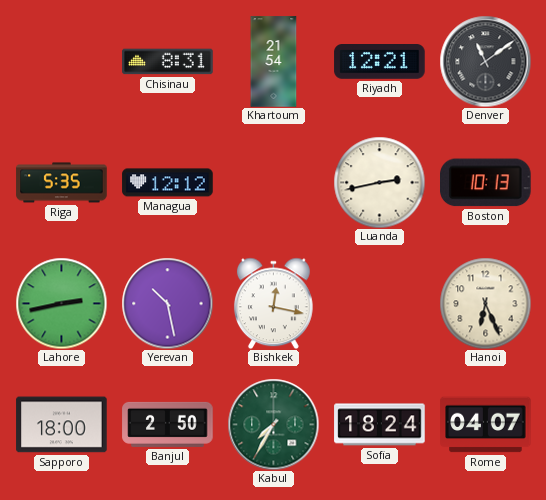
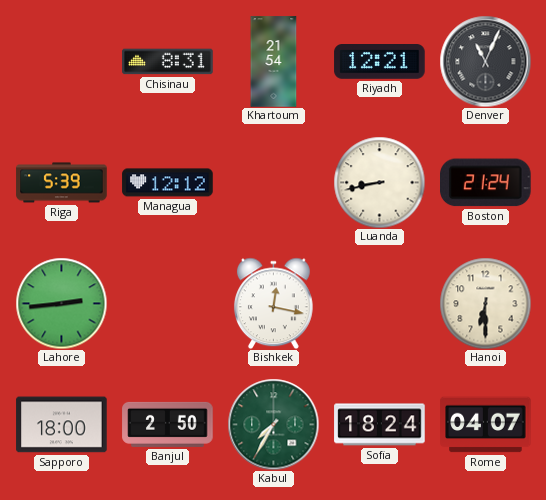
Denver: 11:09 -> 11:04
Riga: 5:35 -> 5:39
Luanda: 2:43 -> 8:43
Boston: 10:13 -> 21:24
Lahore: 2:43 -> 2:44
Yerevan: 10:28 -> none
Hanoi: 6:26 -> 6:30
